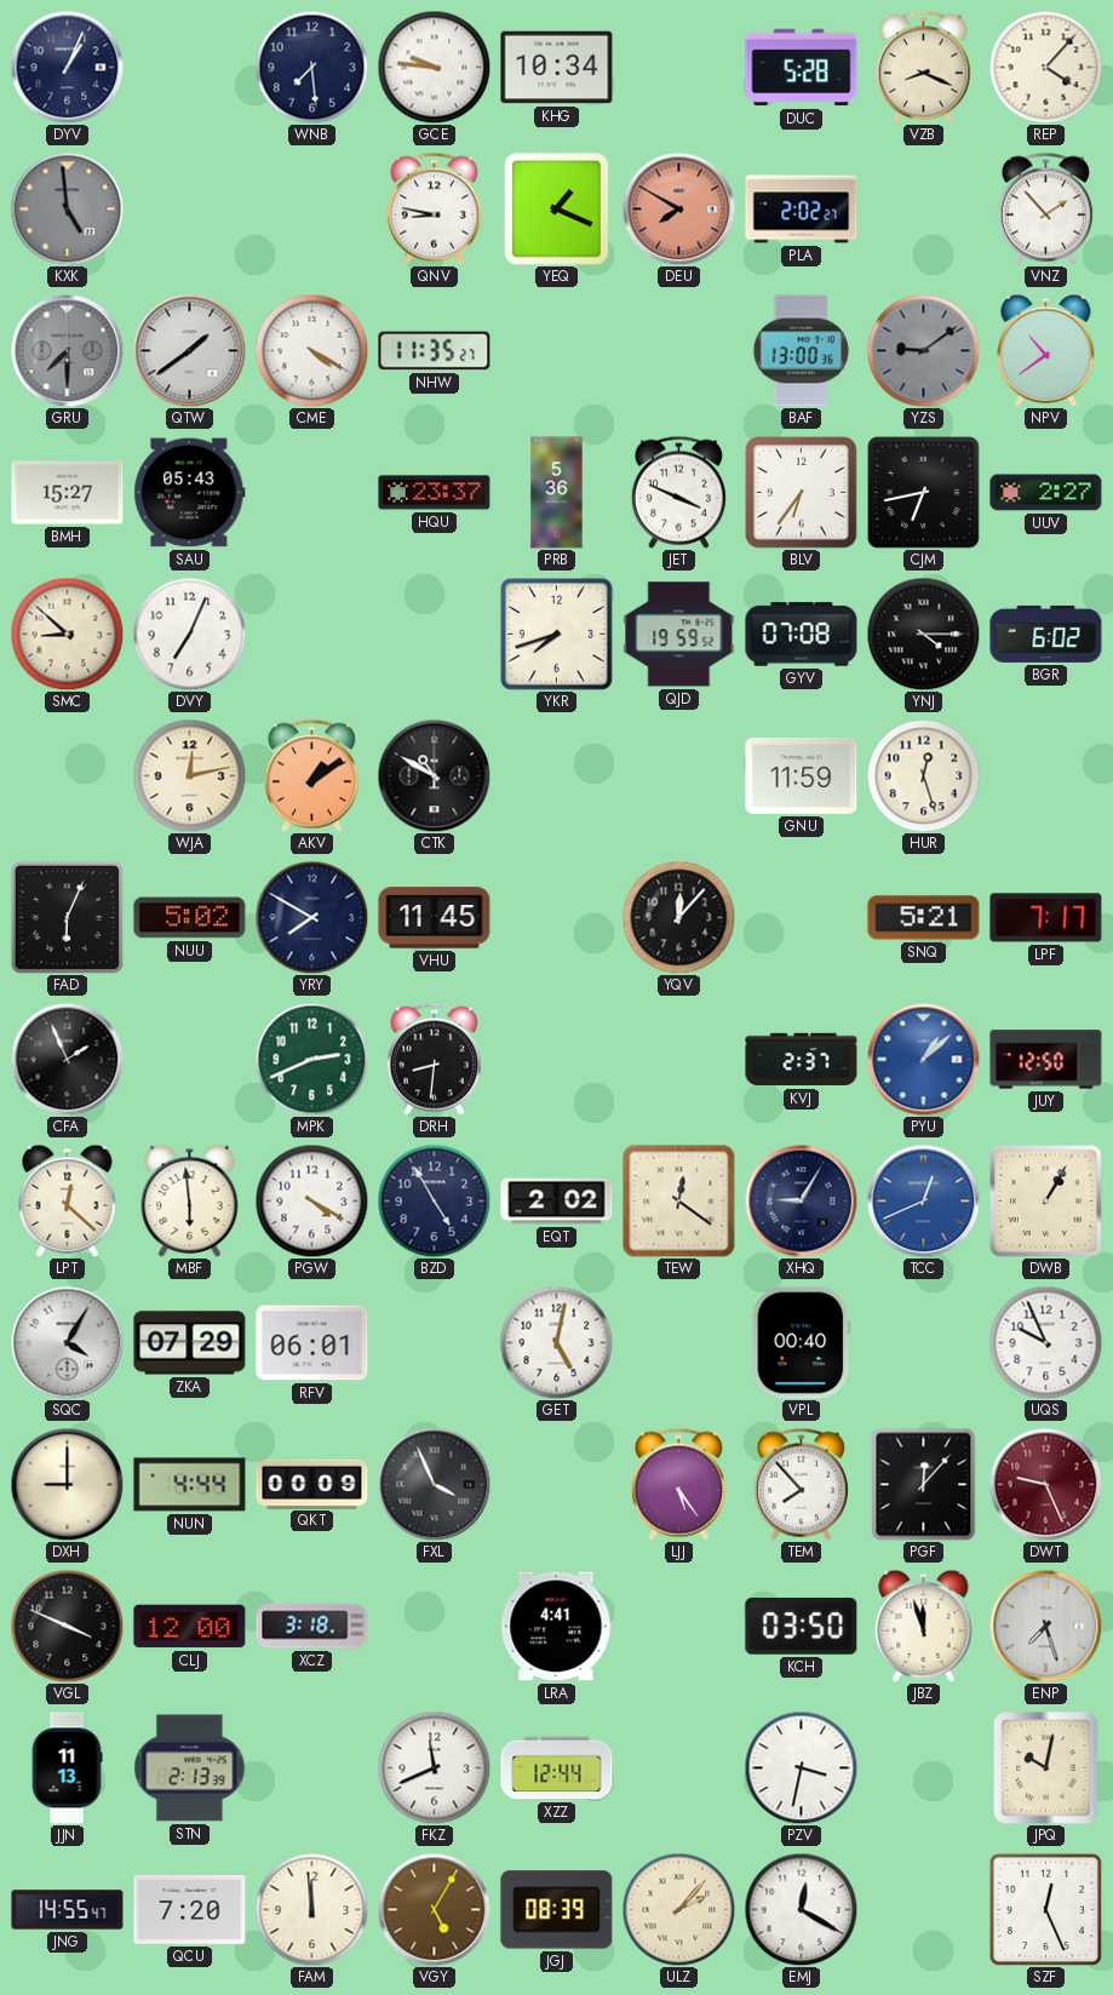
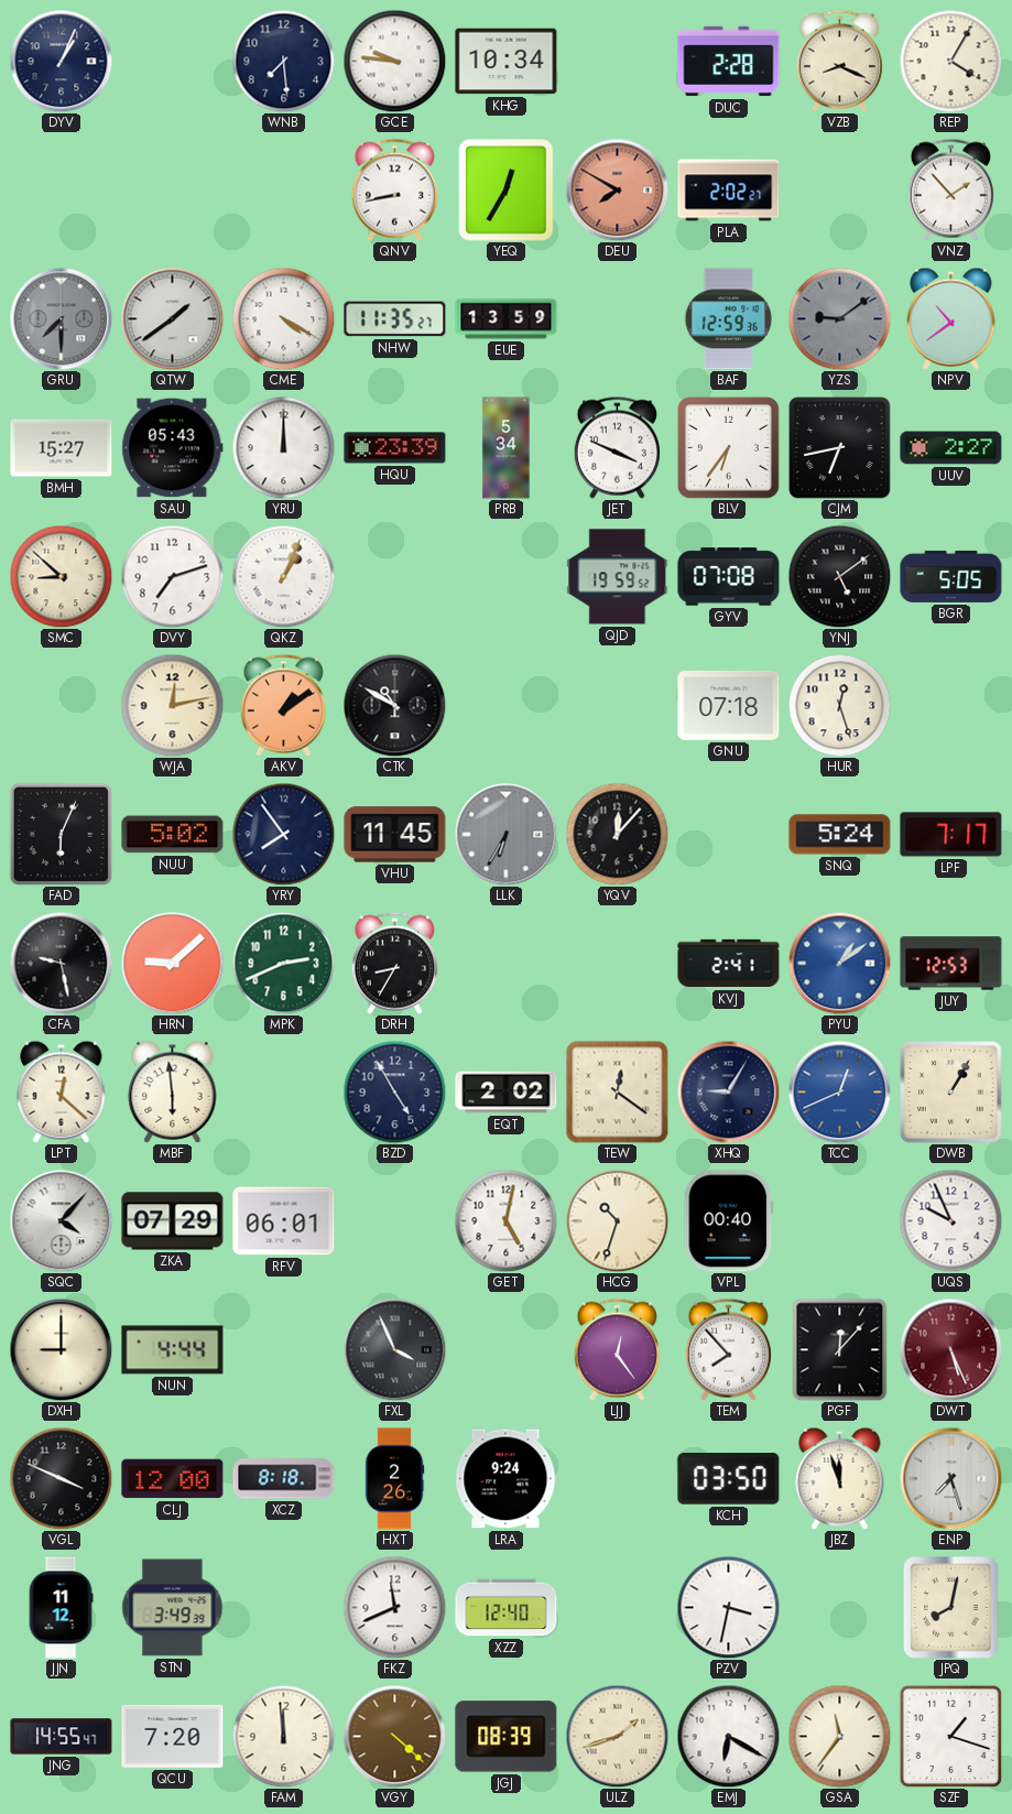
DUC: 5:28 -> 2:28
REP: 4:07 -> 4:05
KXK: 4:59 -> none
QNV: 8:47 -> 8:43
YEQ: 1:19 -> 12:35
EUE: none -> 13:59
BAF: 13:00 -> 12:59
YRU: none -> 12:00
HQU: 23:37 -> 23:39
PRB: 5:36 -> 5:34
DVY: 7:04 -> 7:12
QKZ: none -> 1:04
YKR: 7:42 -> none
YNJ: 4:15 -> 5:09
BGR: 6:02 -> 5:05
GNU: 11:59 -> 07:18
YRY: 7:50 -> 7:54
LLK: none -> 6:35
SNQ: 5:21 -> 5:24
CFA: 1:56 -> 9:28
HRN: none -> 9:08
DRH: 8:31 -> 8:35
KVJ: 2:37 -> 2:41
PYU: 1:08 -> 1:09
JUY: 12:50 -> 12:53
PGW: 4:20 -> none
SQC: 4:05 -> 4:07
HCG: none -> 10:33
QKT: 00:09 -> none
LJJ: 5:24 -> 12:24
DWT: 9:26 -> 5:26
XCZ: 3:18 -> 8:18
HXT: none -> 2:26
LRA: 4:41 -> 9:24
JJN: 11:13 -> 11:12
STN: 2:13 -> 3:49
XZZ: 12:44 -> 12:40
JPQ: 10:02 -> 8:02
VGY: 5:05 -> 4:22
ULZ: 2:07 -> 1:42
EMJ: 12:20 -> 6:20
GSA: none -> 11:36
SZF: 12:26 -> 1:18
